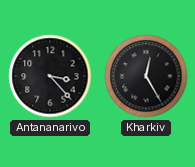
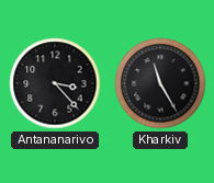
Kharkiv: 12:25 -> 11:25
